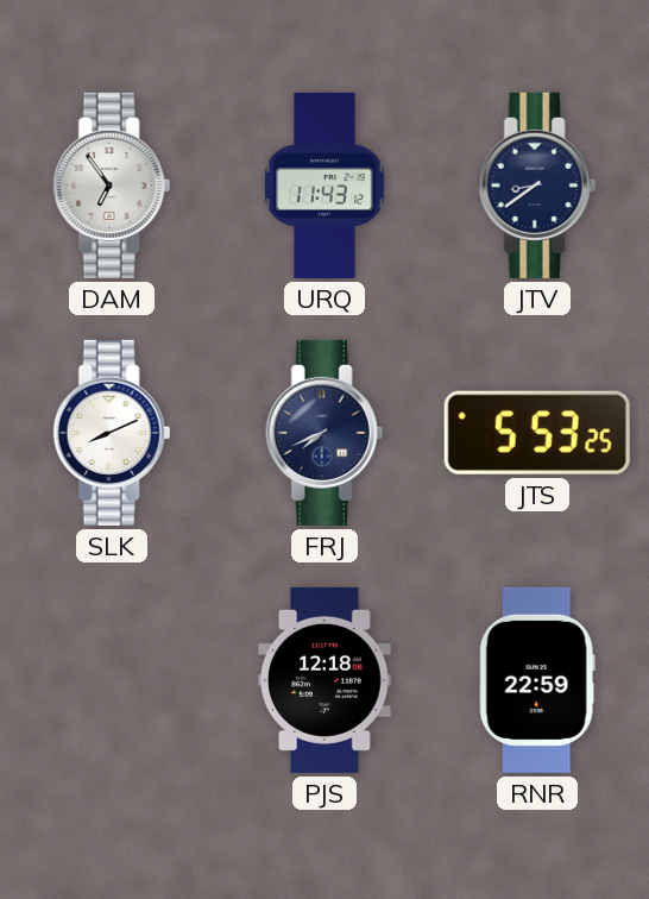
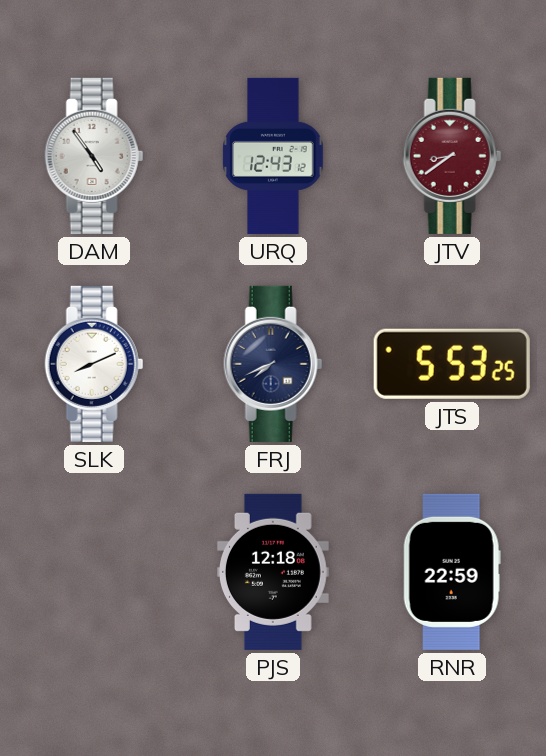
DAM: 6:54 -> 4:54
URQ: 11:43 -> 12:43
JTV dial: navy -> burgundy
